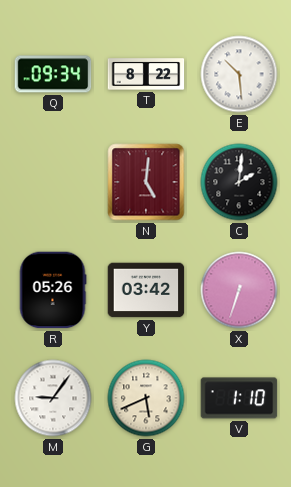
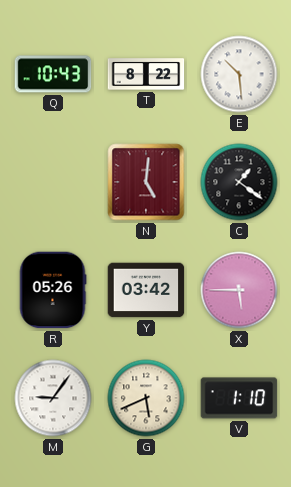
Q: 09:34 -> 10:43
C: 2:01 -> 1:21
X: 6:33 -> 5:45
